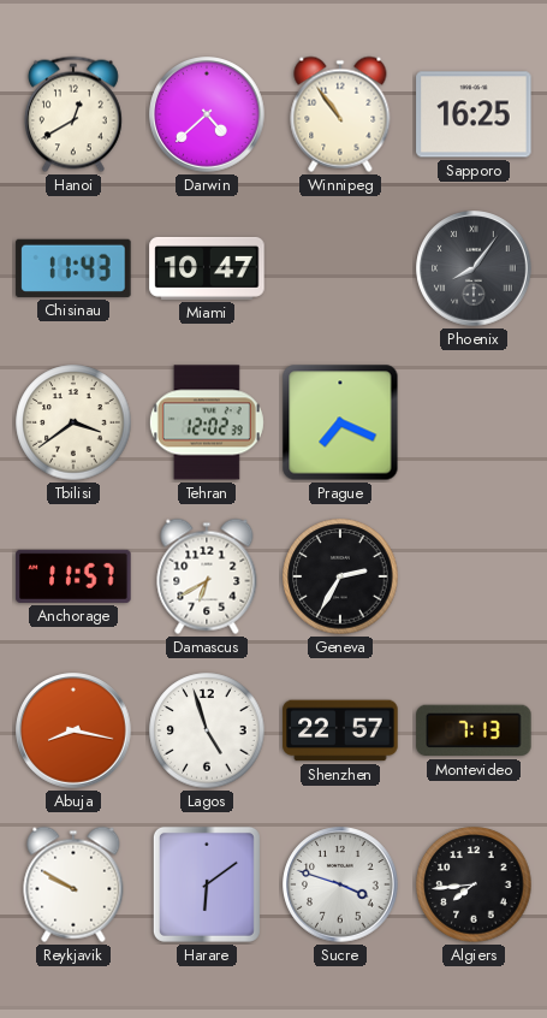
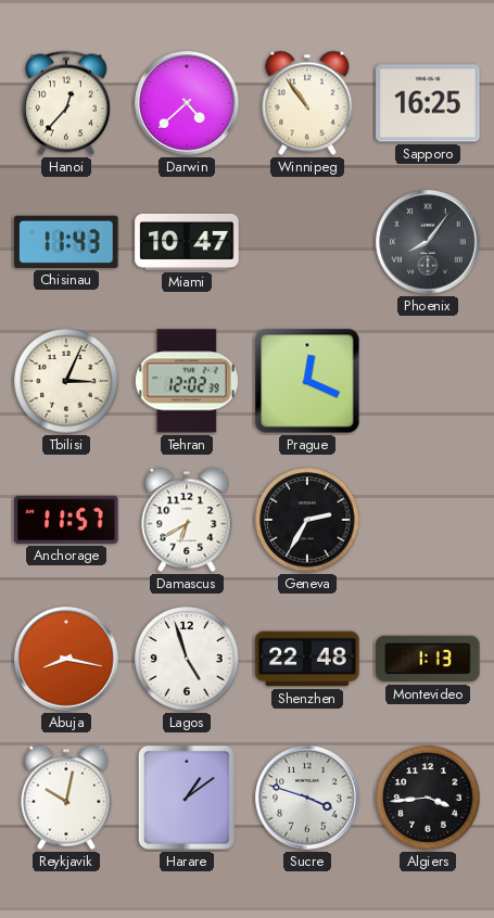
Hanoi: 12:40 -> 12:37
Tbilisi: 3:39 -> 3:04
Prague: 7:19 -> 12:19
Shenzhen: 22:57 -> 22:48
Montevideo: 7:13 -> 1:13
Reykjavik: 9:50 -> 10:02
Harare: 6:09 -> 1:09
Algiers: 7:44 -> 3:44
